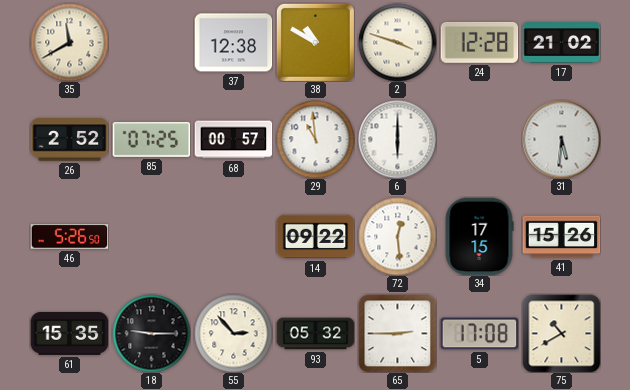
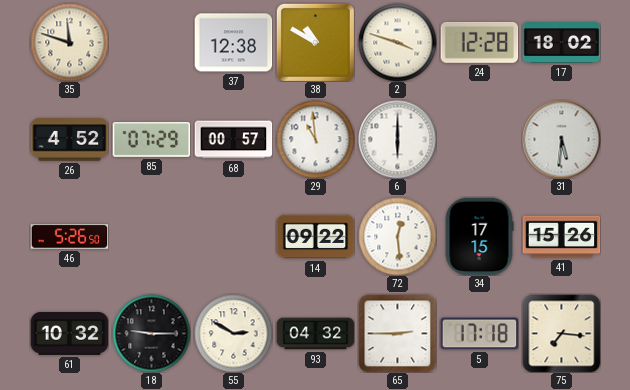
35: 11:40 -> 11:48
17: 21:02 -> 18:02
26: 2:52 -> 4:52
85: 07:25 -> 07:29
61: 15:35 -> 10:32
55: 2:53 -> 2:50
93: 05:32 -> 04:32
5: 17:08 -> 17:18
75: 10:40 -> 7:16
